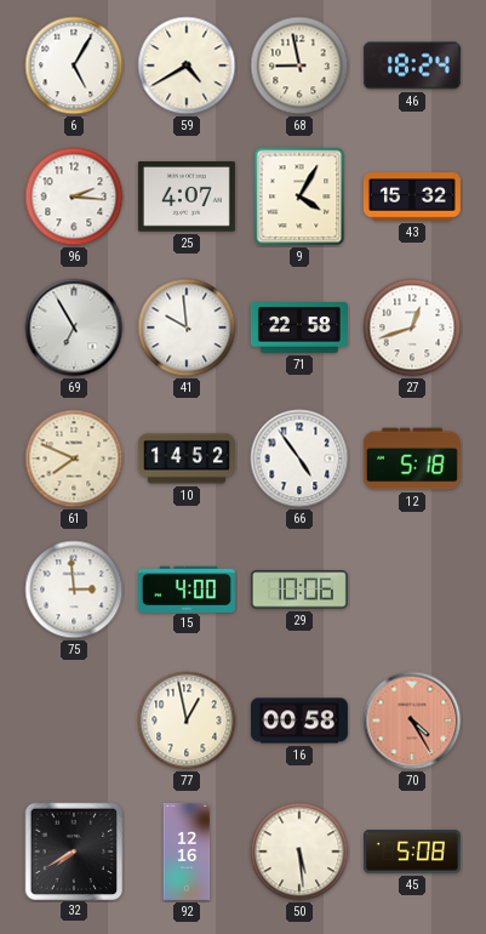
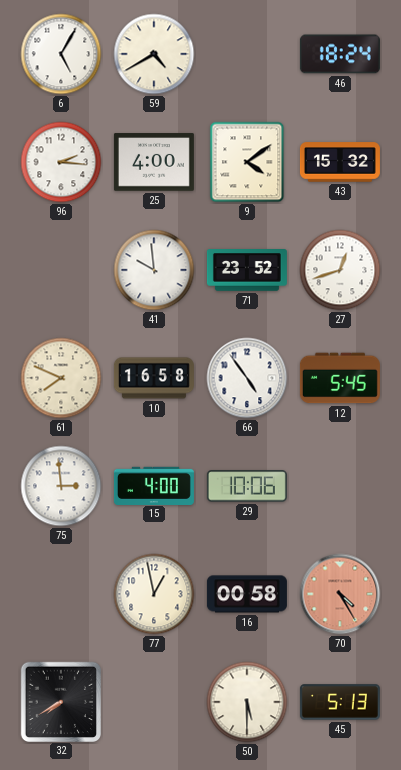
68: 8:58 -> none
25: 4:07 -> 4:00
9: 4:05 -> 4:09
69: 6:55 -> none
71: 22:58 -> 23:52
10: 14:52 -> 16:58
12: 5:18 -> 5:45
92: 12:16 -> none
50: 5:29 -> 5:30
45: 5:08 -> 5:13
